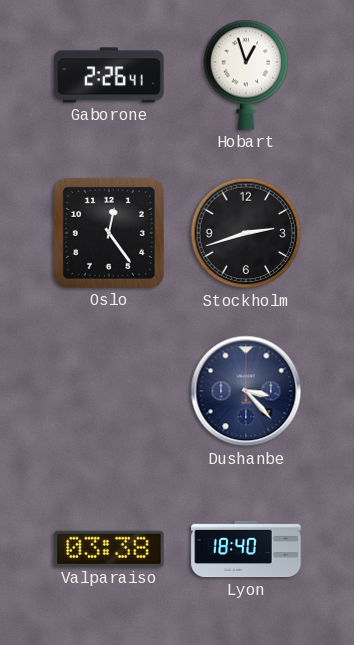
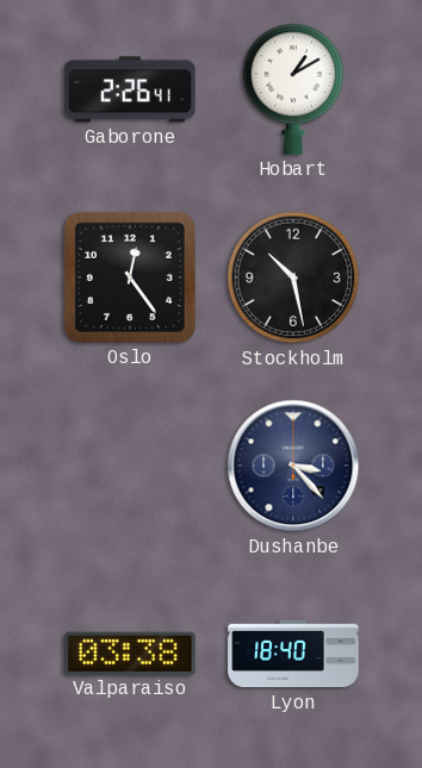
Hobart: 12:57 -> 1:10
Stockholm: 2:42 -> 10:28
